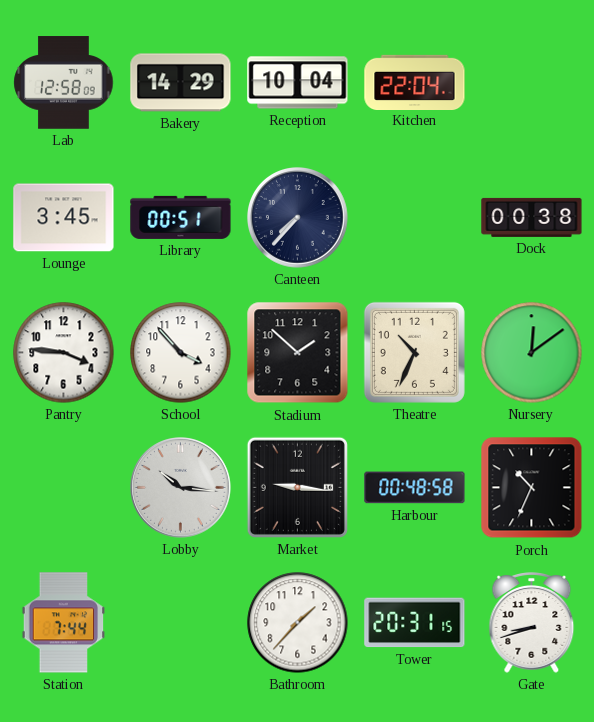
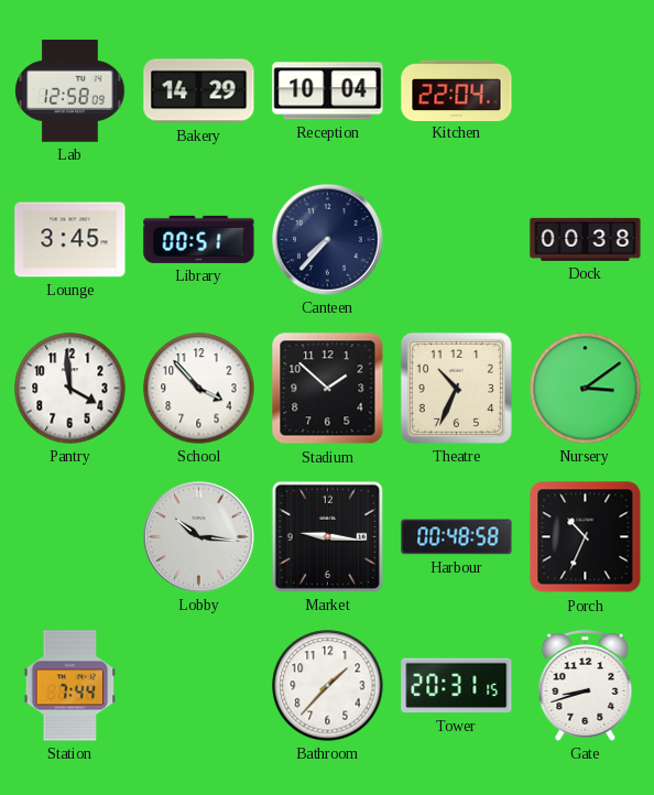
Pantry: 3:46 -> 3:59
Nursery: 12:09 -> 3:09
